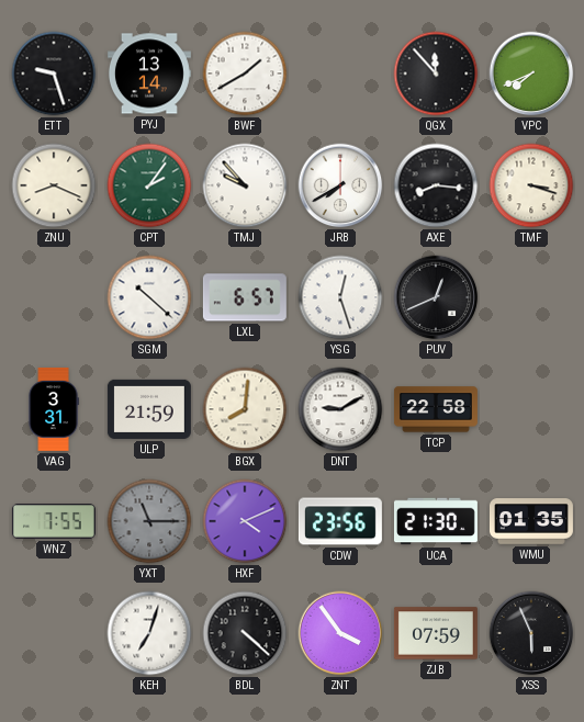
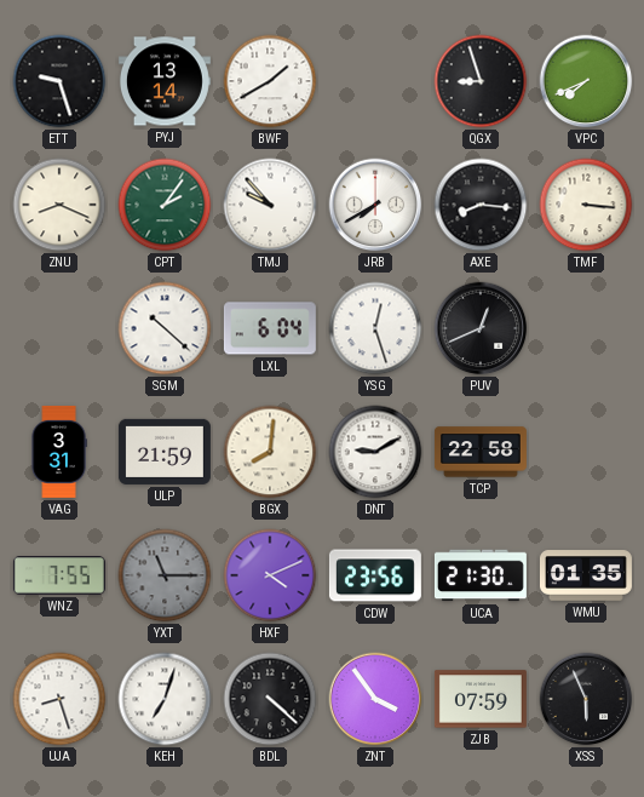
QGX: 11:53 -> 8:57
TMF: 3:18 -> 3:16
LXL: 6:57 -> 6:04
UJA: none -> 8:27
